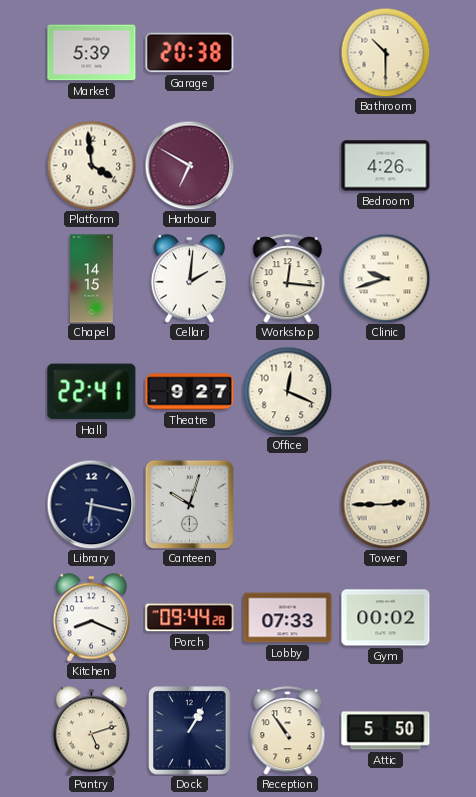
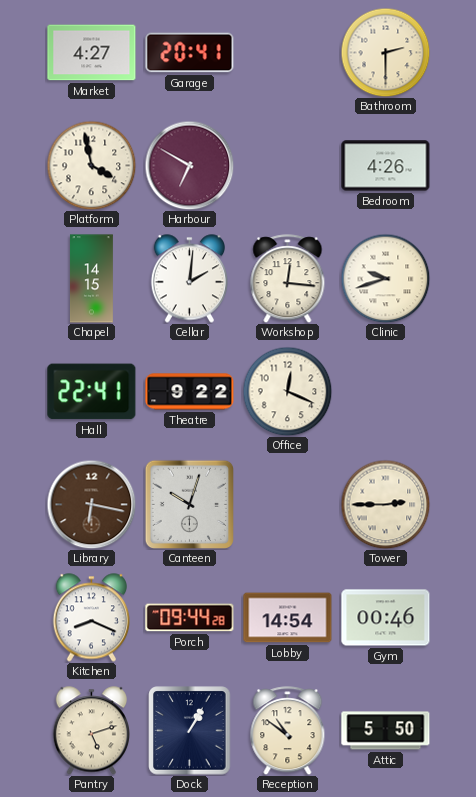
Market: 5:39 -> 4:27
Garage: 20:38 -> 20:41
Bathroom: 10:30 -> 2:30
Platform: 3:59 -> 3:58
Theatre: 9:27 -> 9:22
Library dial: navy -> brown
Lobby: 07:33 -> 14:54
Gym: 00:02 -> 00:46
Reception: 10:54 -> 10:51
